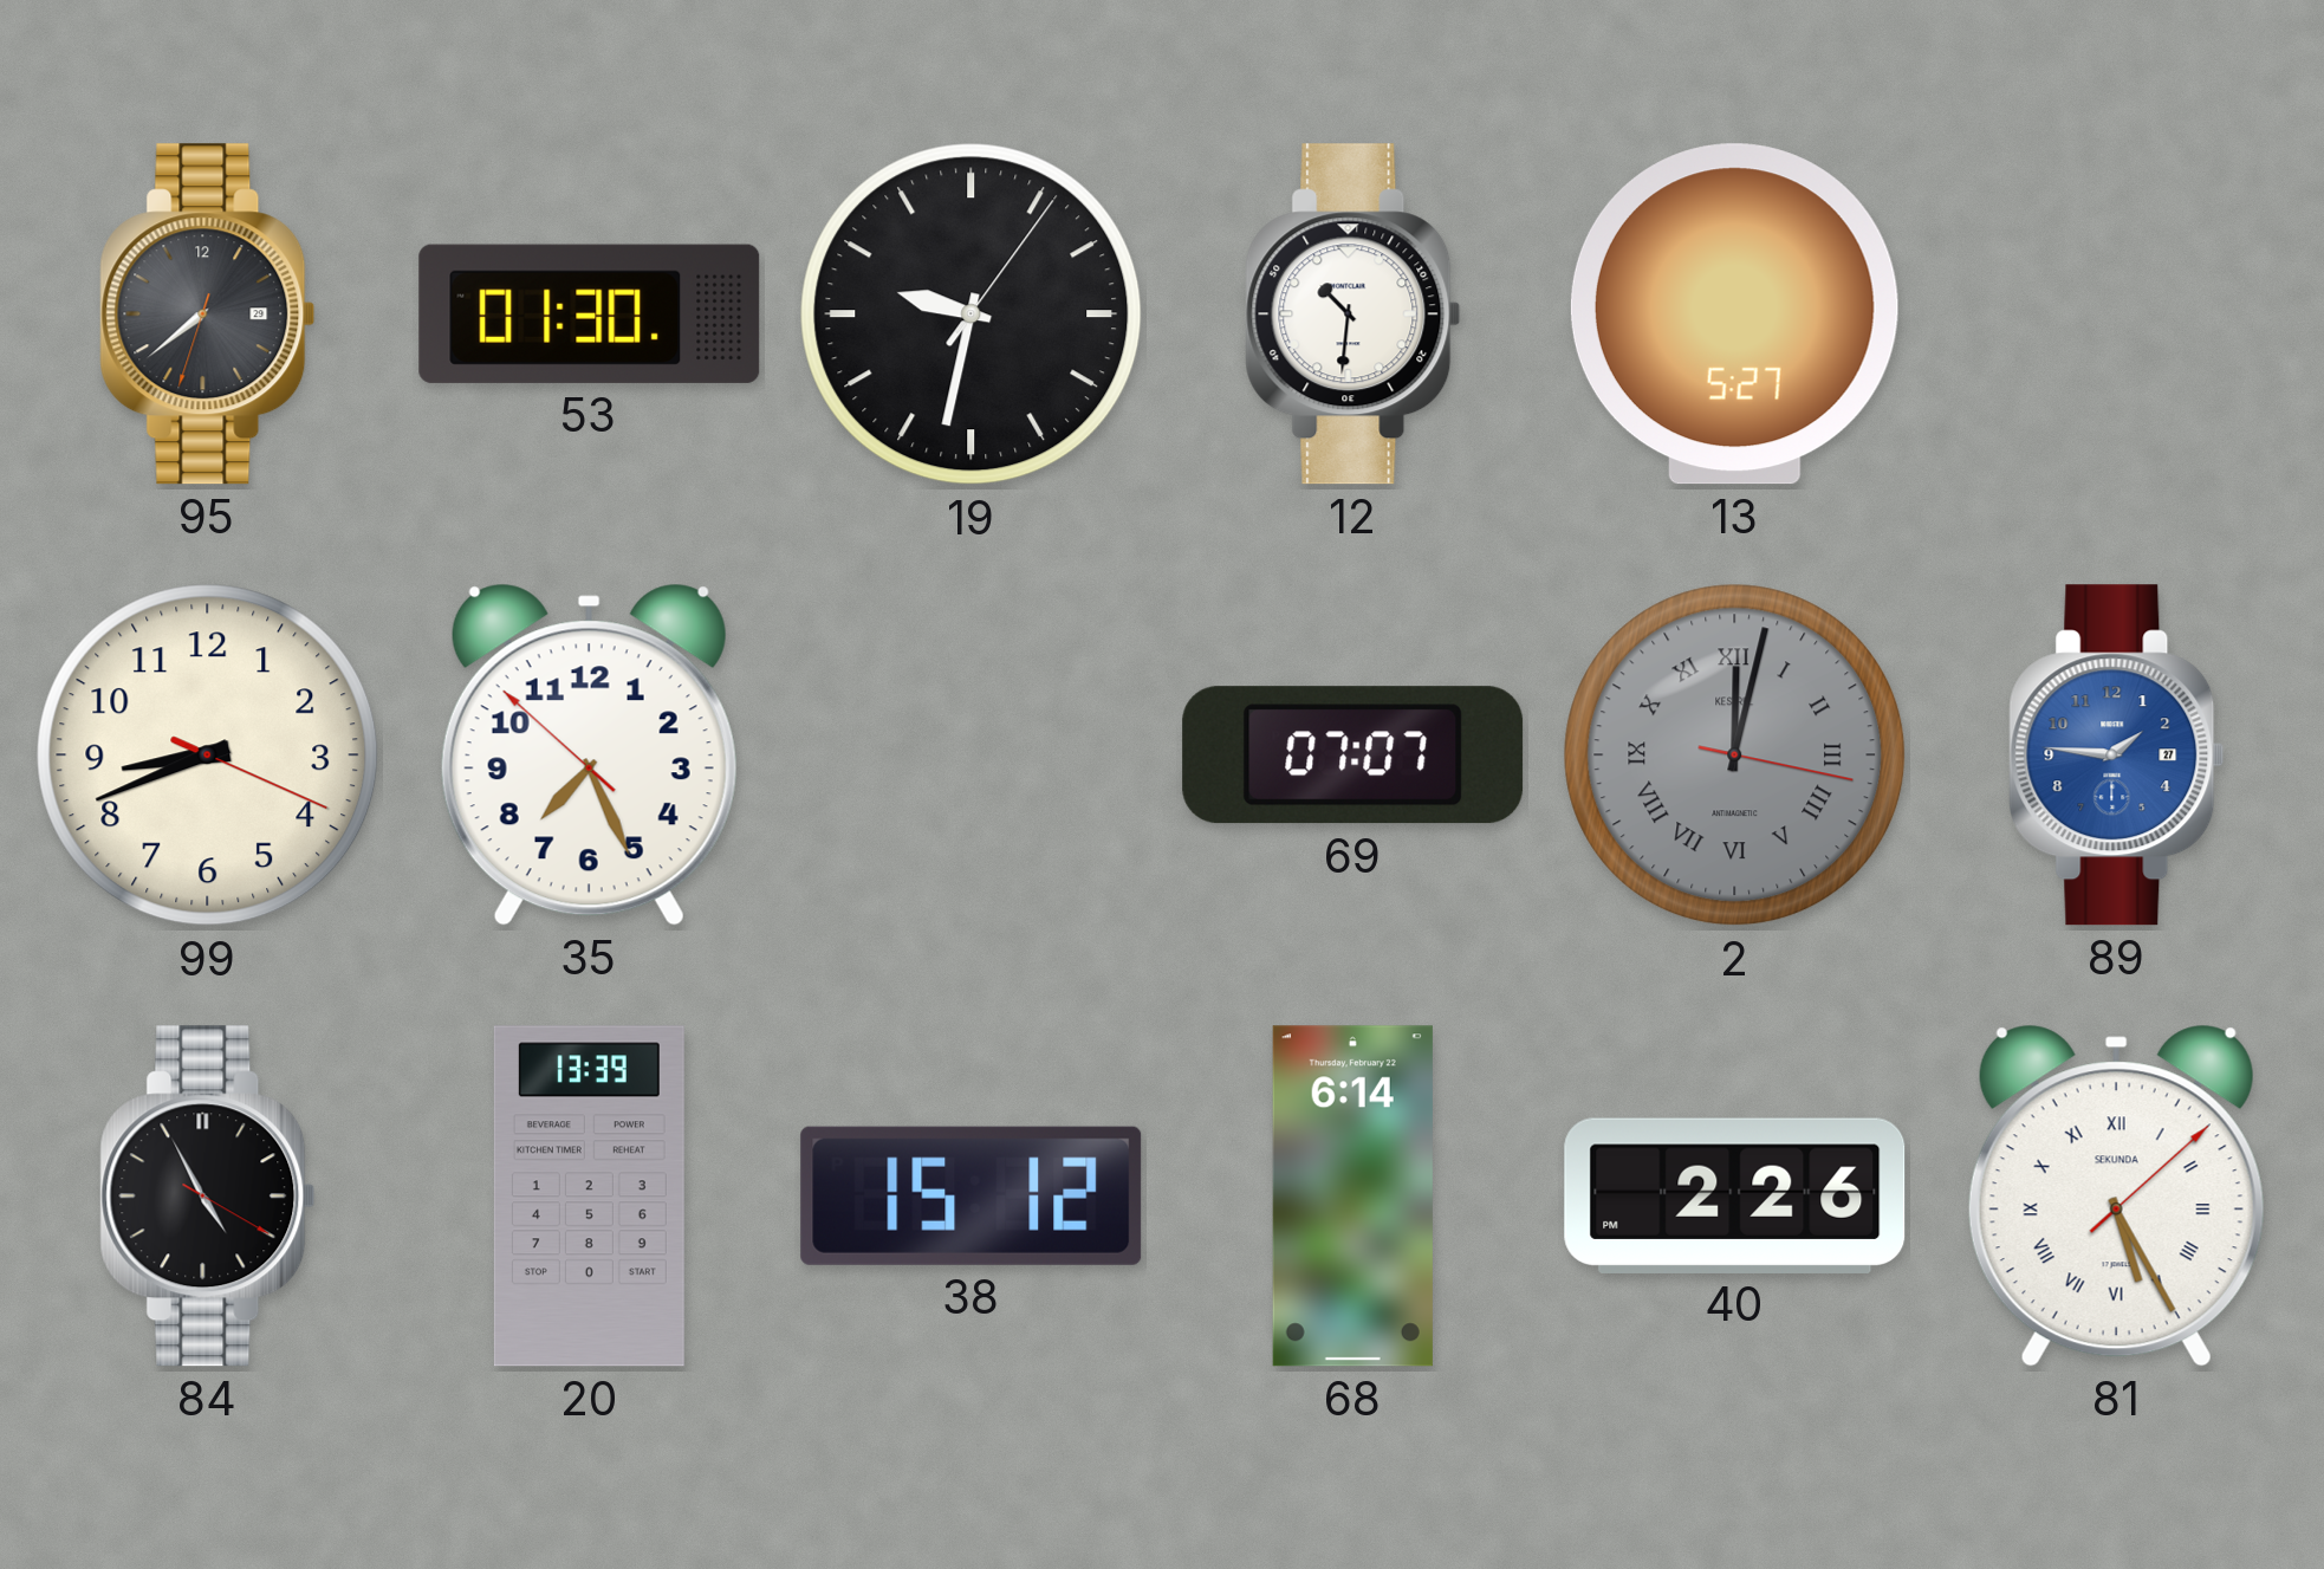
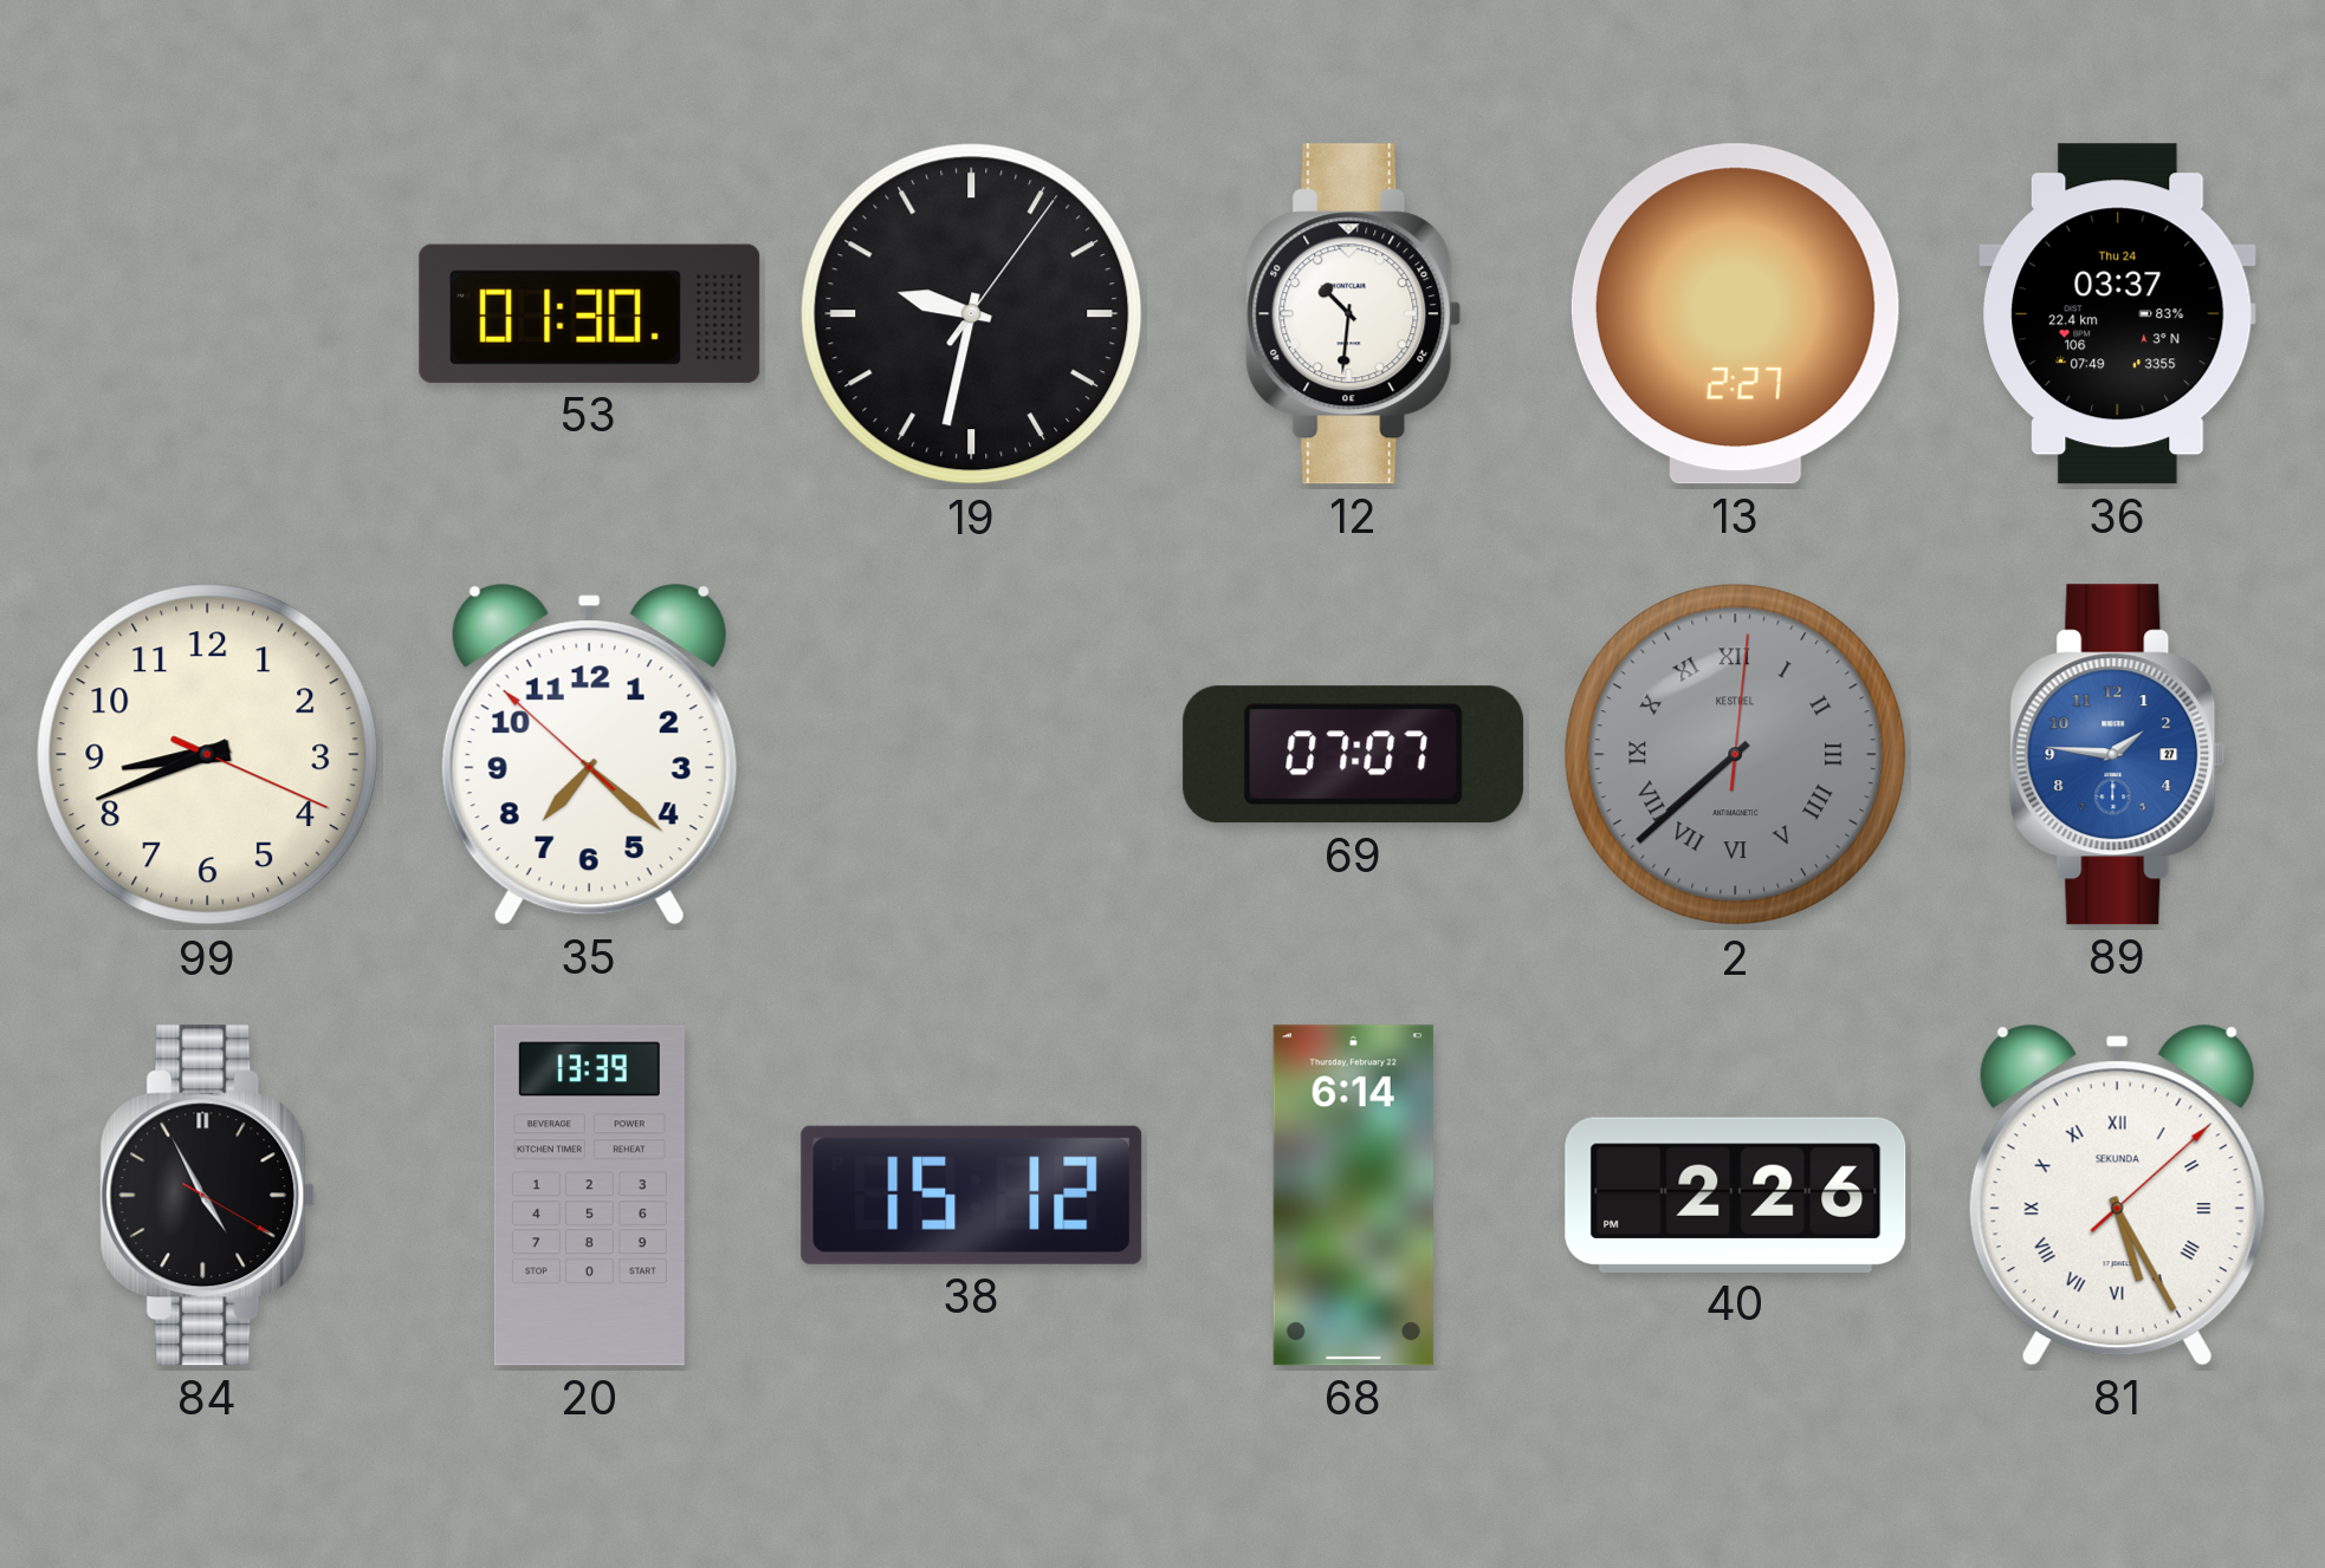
95: 7:38 -> none
13: 5:27 -> 2:27
36: none -> 03:37
35: 7:25 -> 7:21
2: 12:02 -> 7:38
